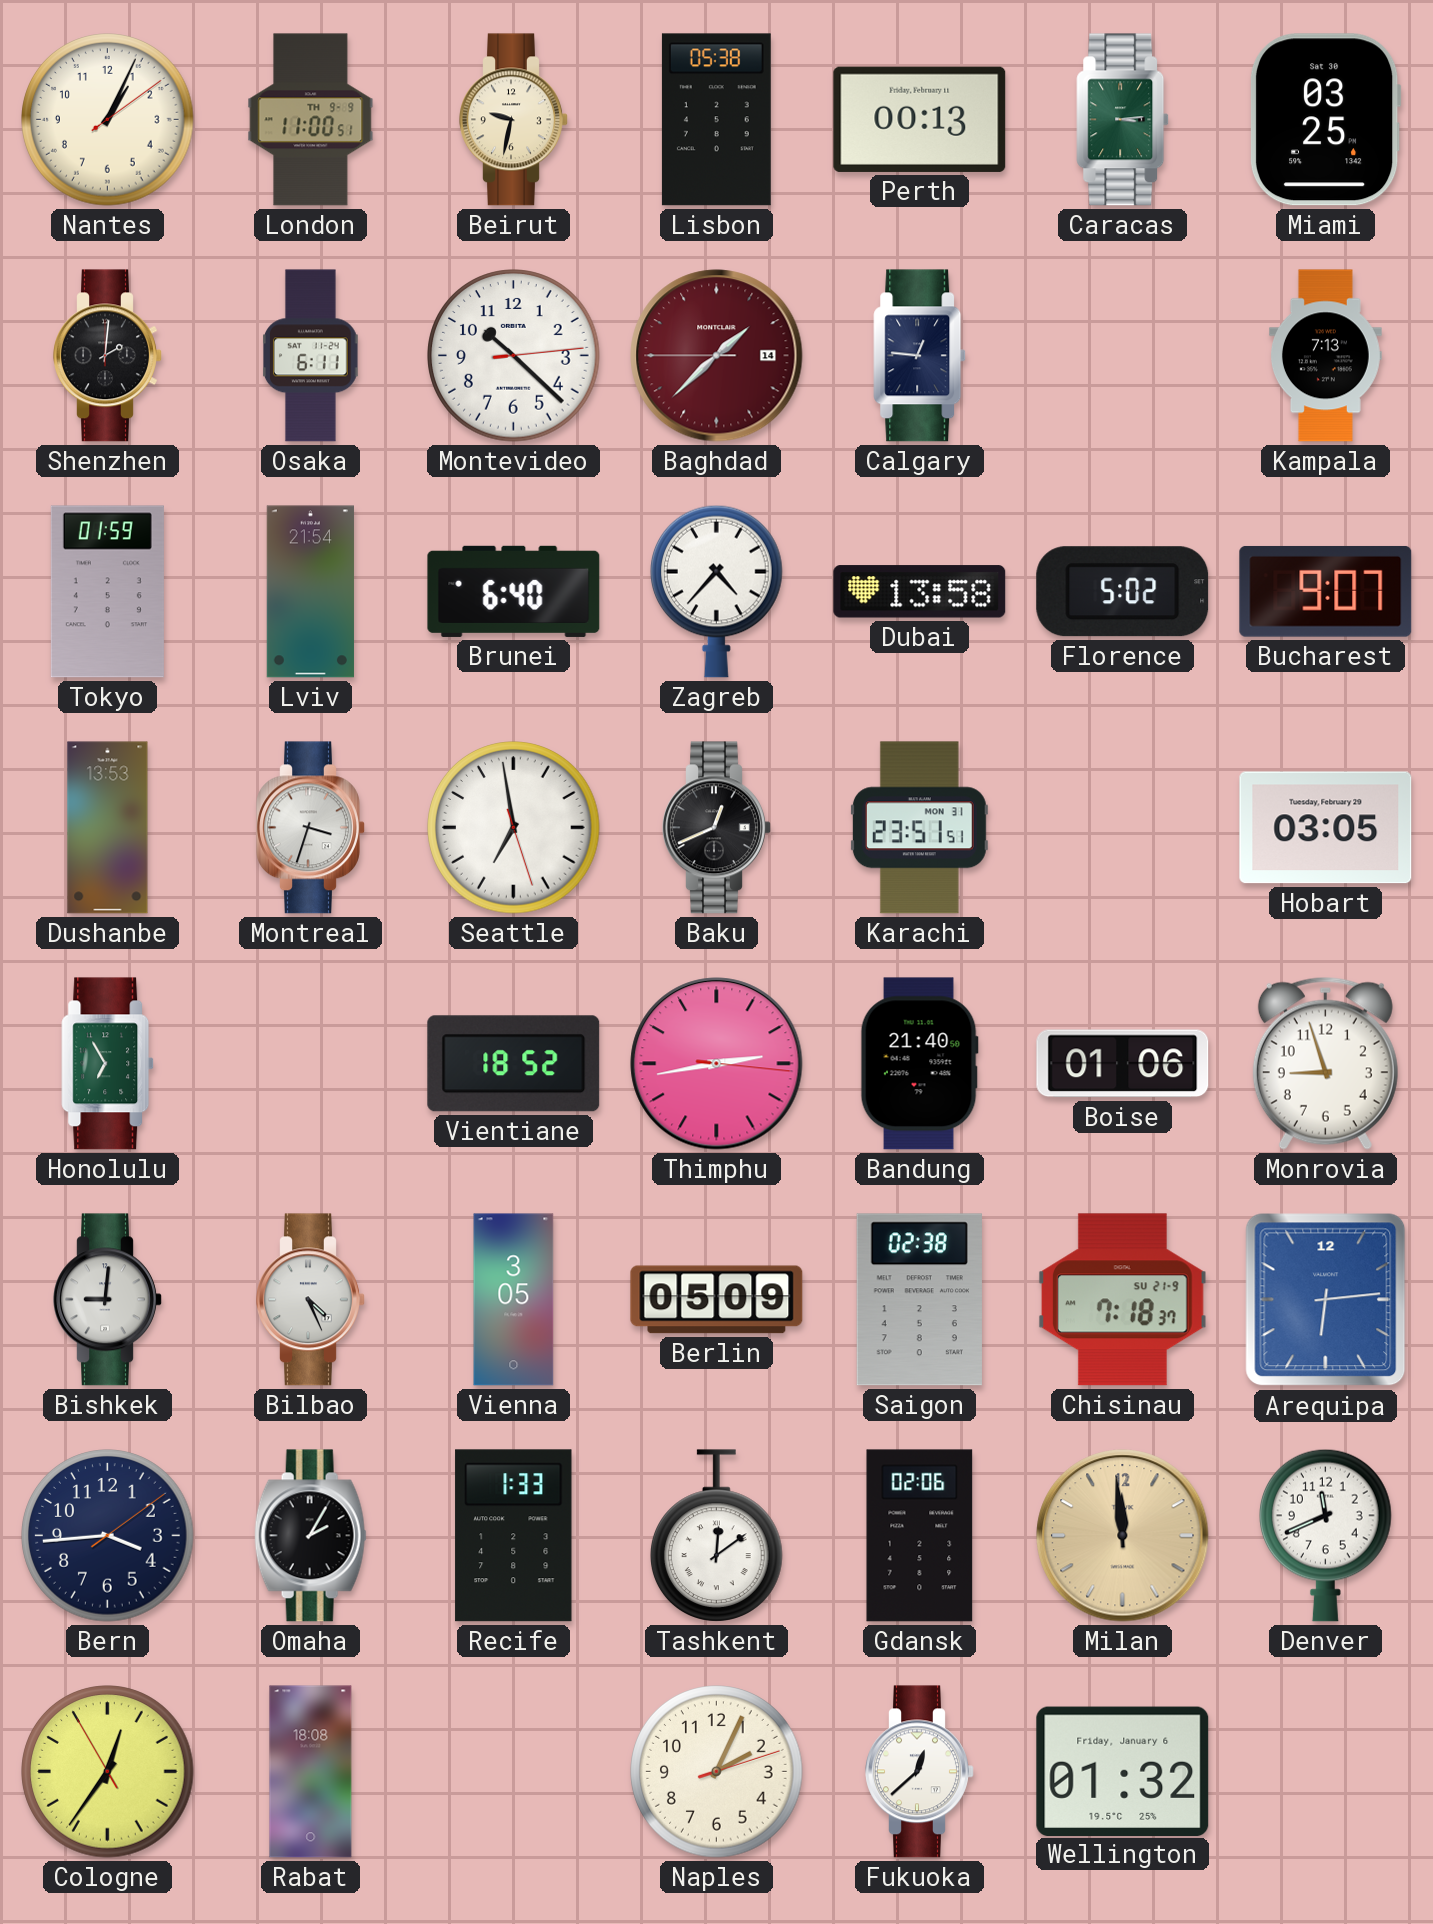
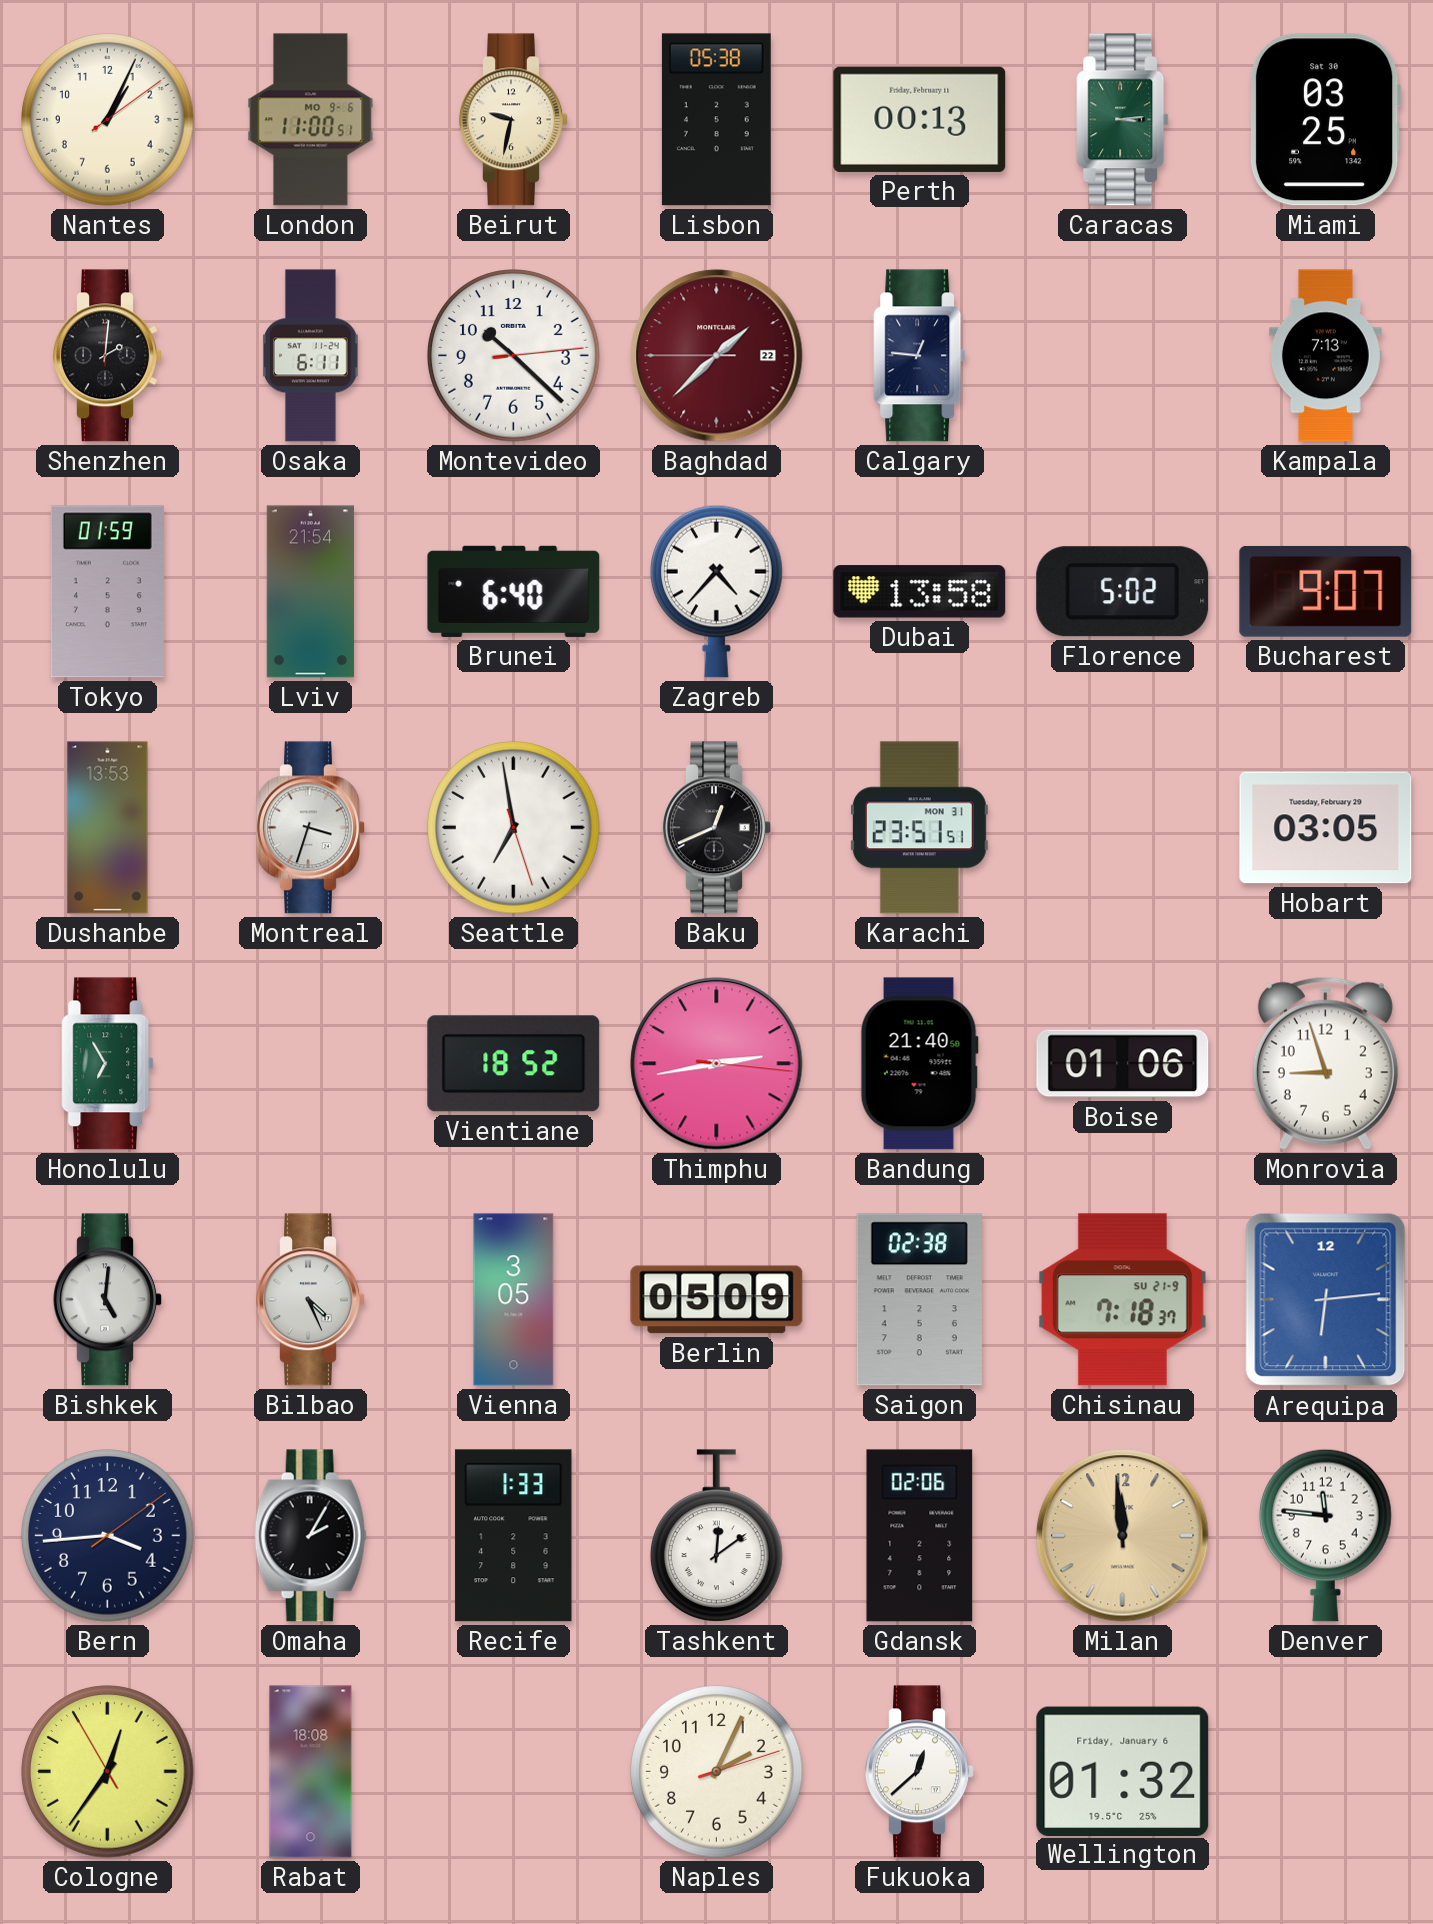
London date: TH 9-9 -> MO 9-6
Baghdad date: 14 -> 22
Bishkek: 9:01 -> 5:01
Denver: 11:41 -> 11:46
